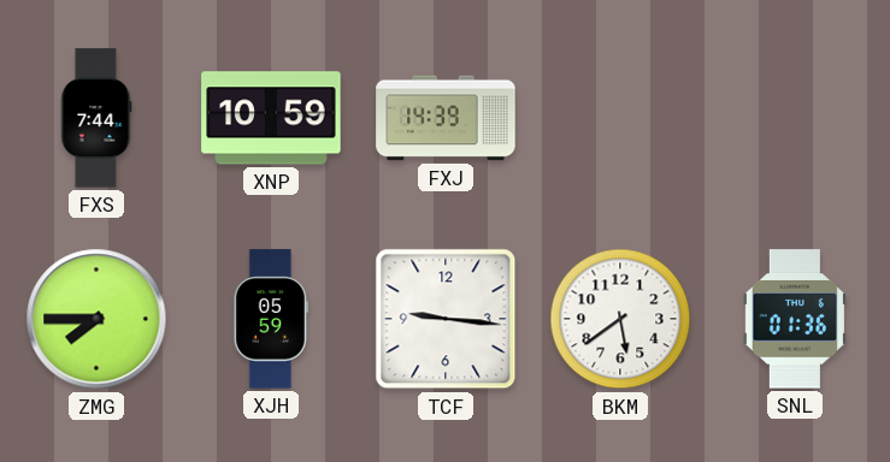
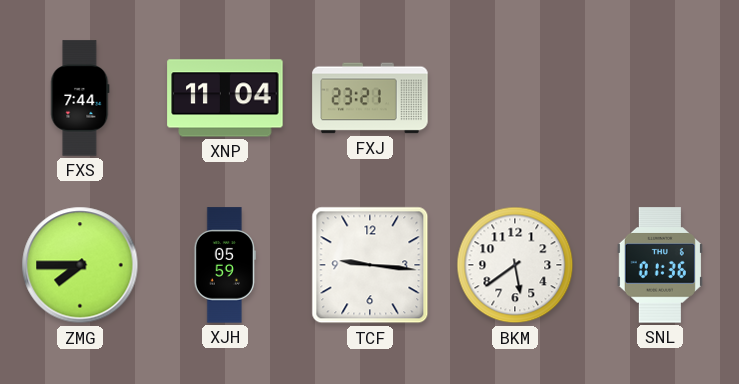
XNP: 10:59 -> 11:04
FXJ: 14:39 -> 23:21
